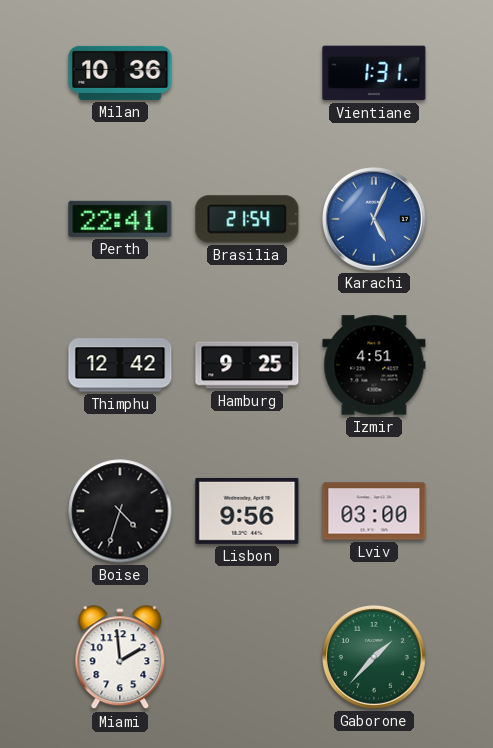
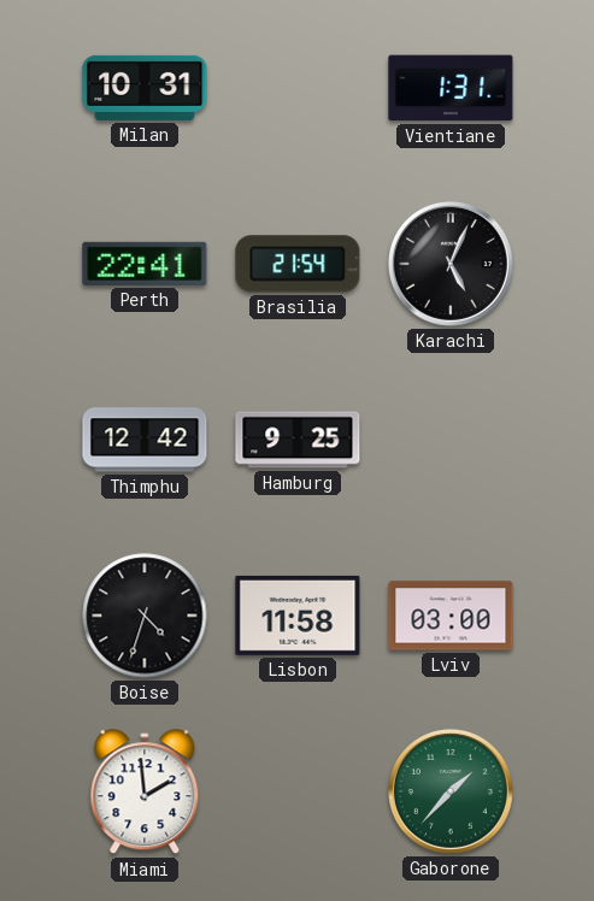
Milan: 10:36 -> 10:31
Karachi dial: blue -> black
Izmir: 4:51 -> none
Lisbon: 9:56 -> 11:58
